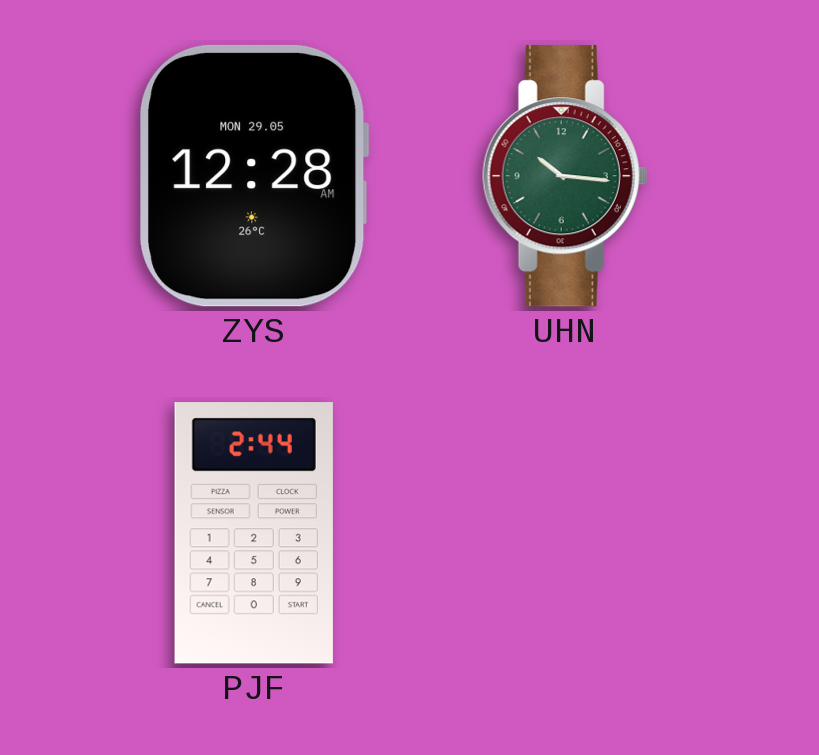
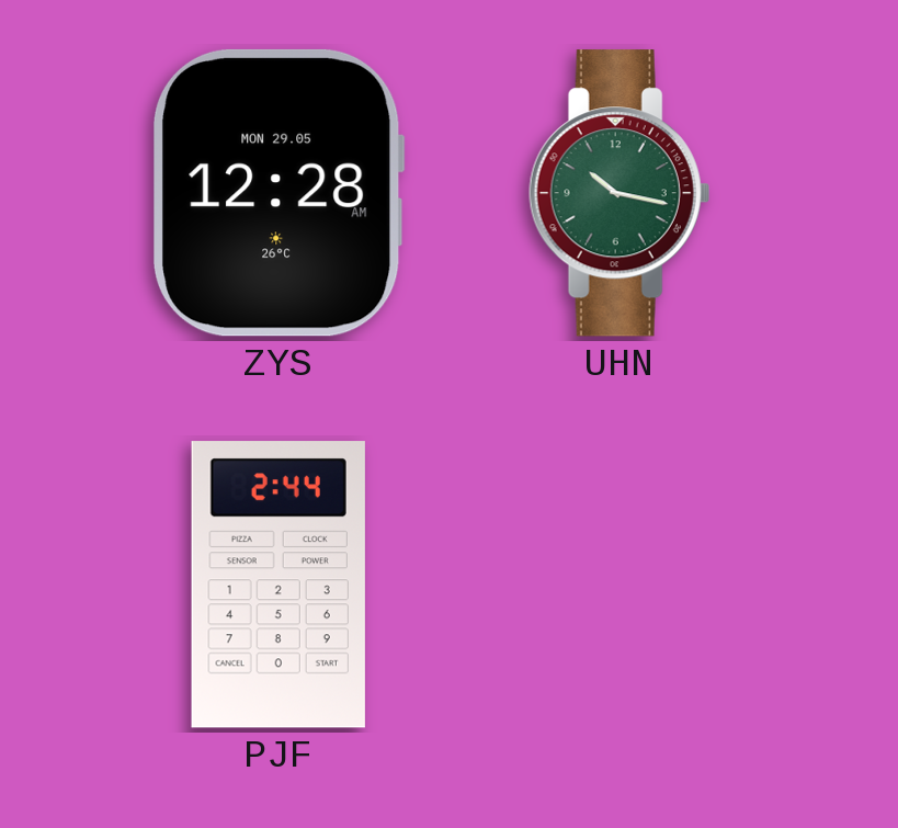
UHN: 10:16 -> 10:17
